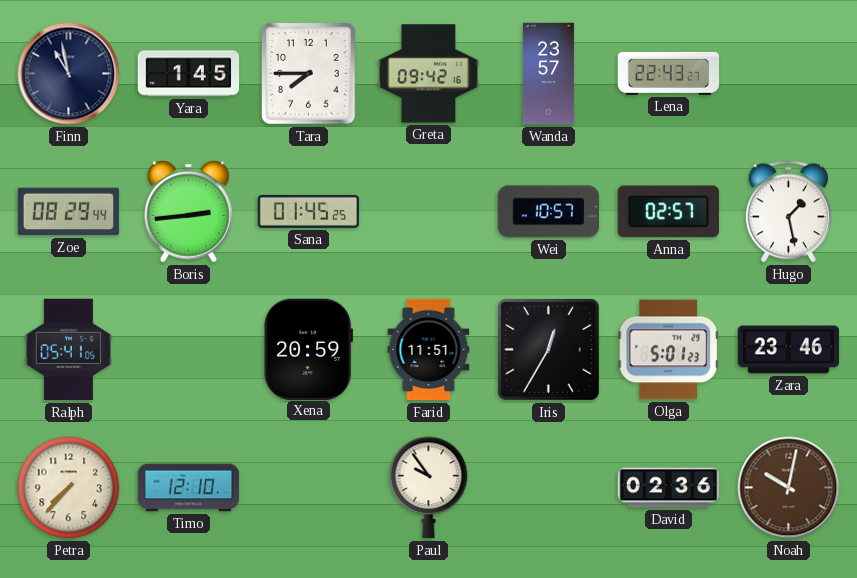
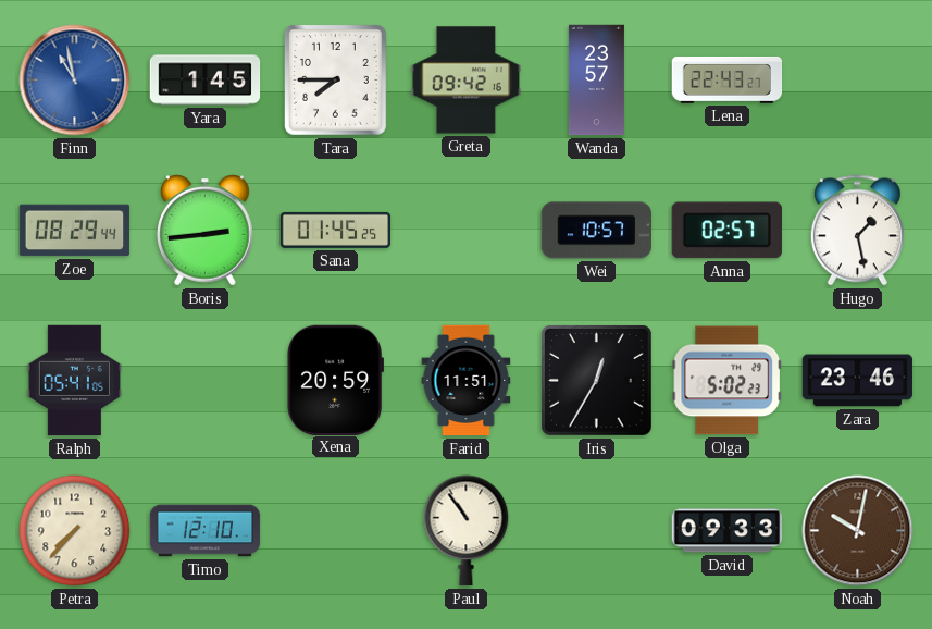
Finn dial: navy -> blue
Olga: 5:01 -> 5:02
Paul: 9:54 -> 10:54
David: 02:36 -> 09:33
